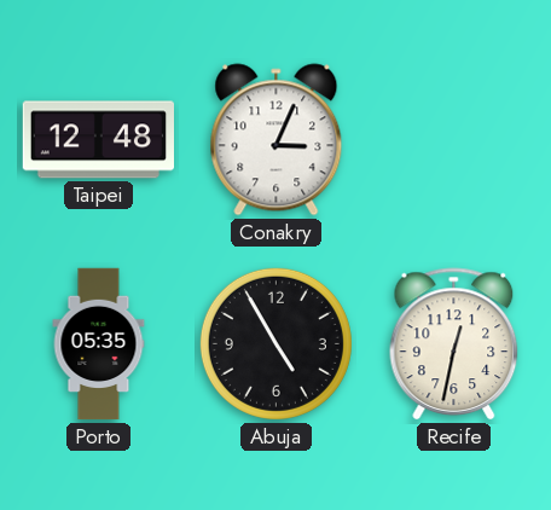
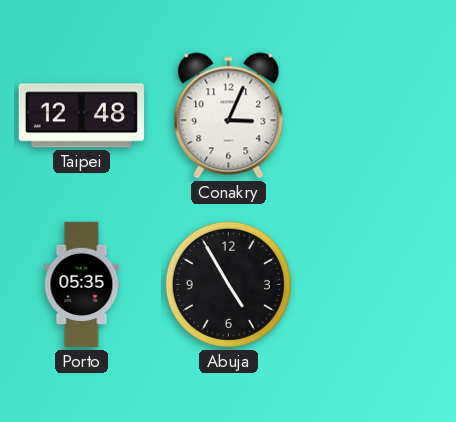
Recife: 12:32 -> none
